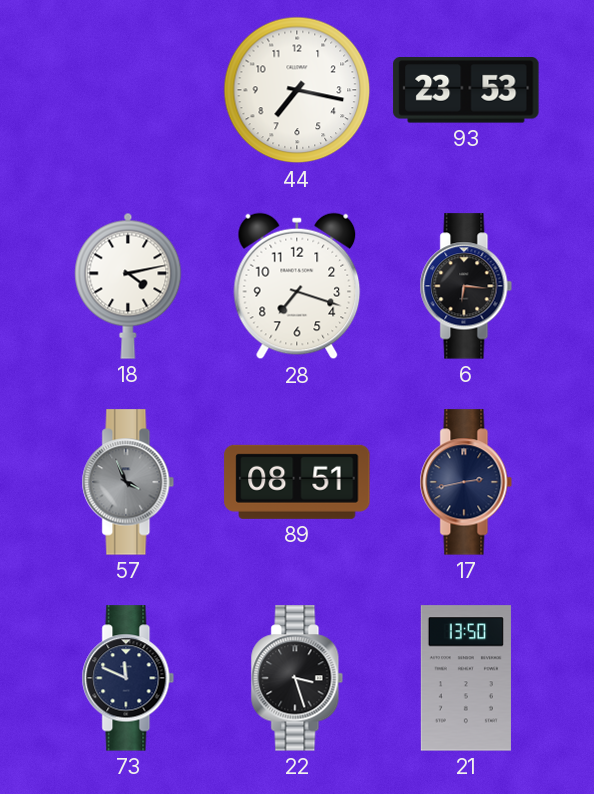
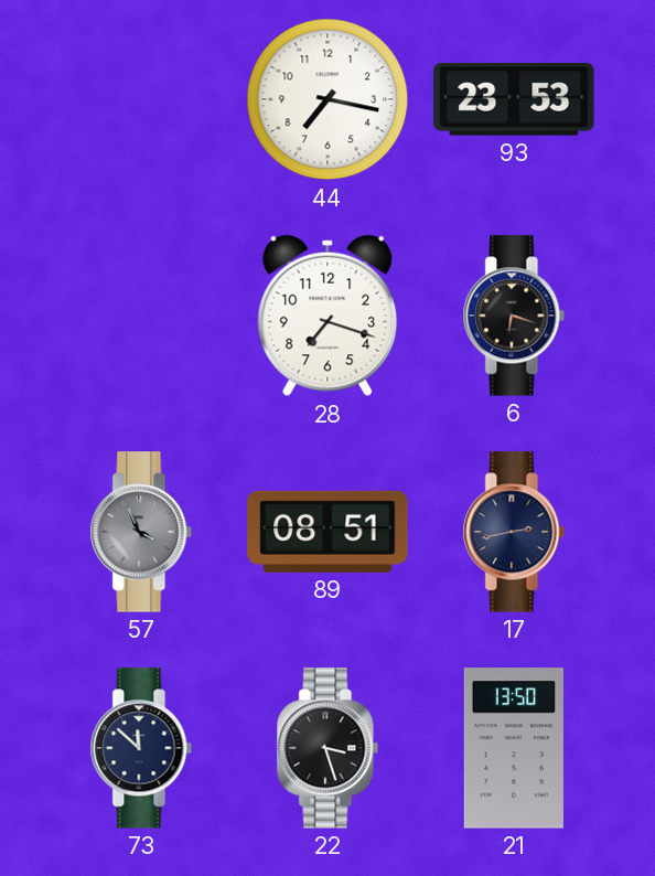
18: 4:13 -> none
6: 6:16 -> 6:18
73: 11:49 -> 11:52
